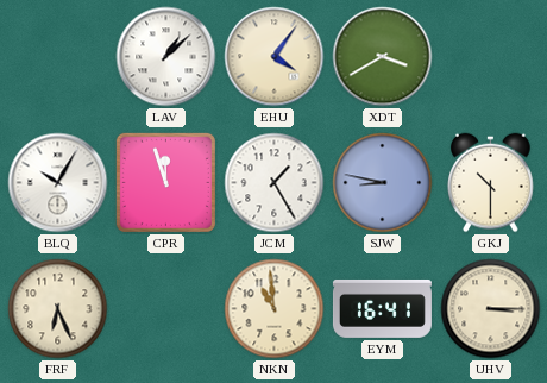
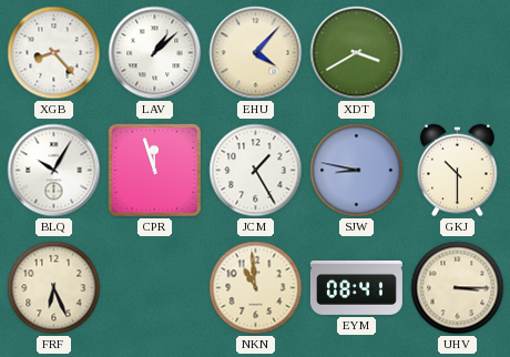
XGB: none -> 8:23
EHU: 4:06 -> 4:07
EYM: 16:41 -> 08:41
